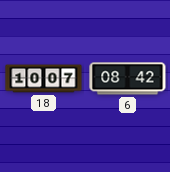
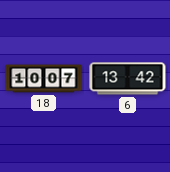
6: 08:42 -> 13:42
